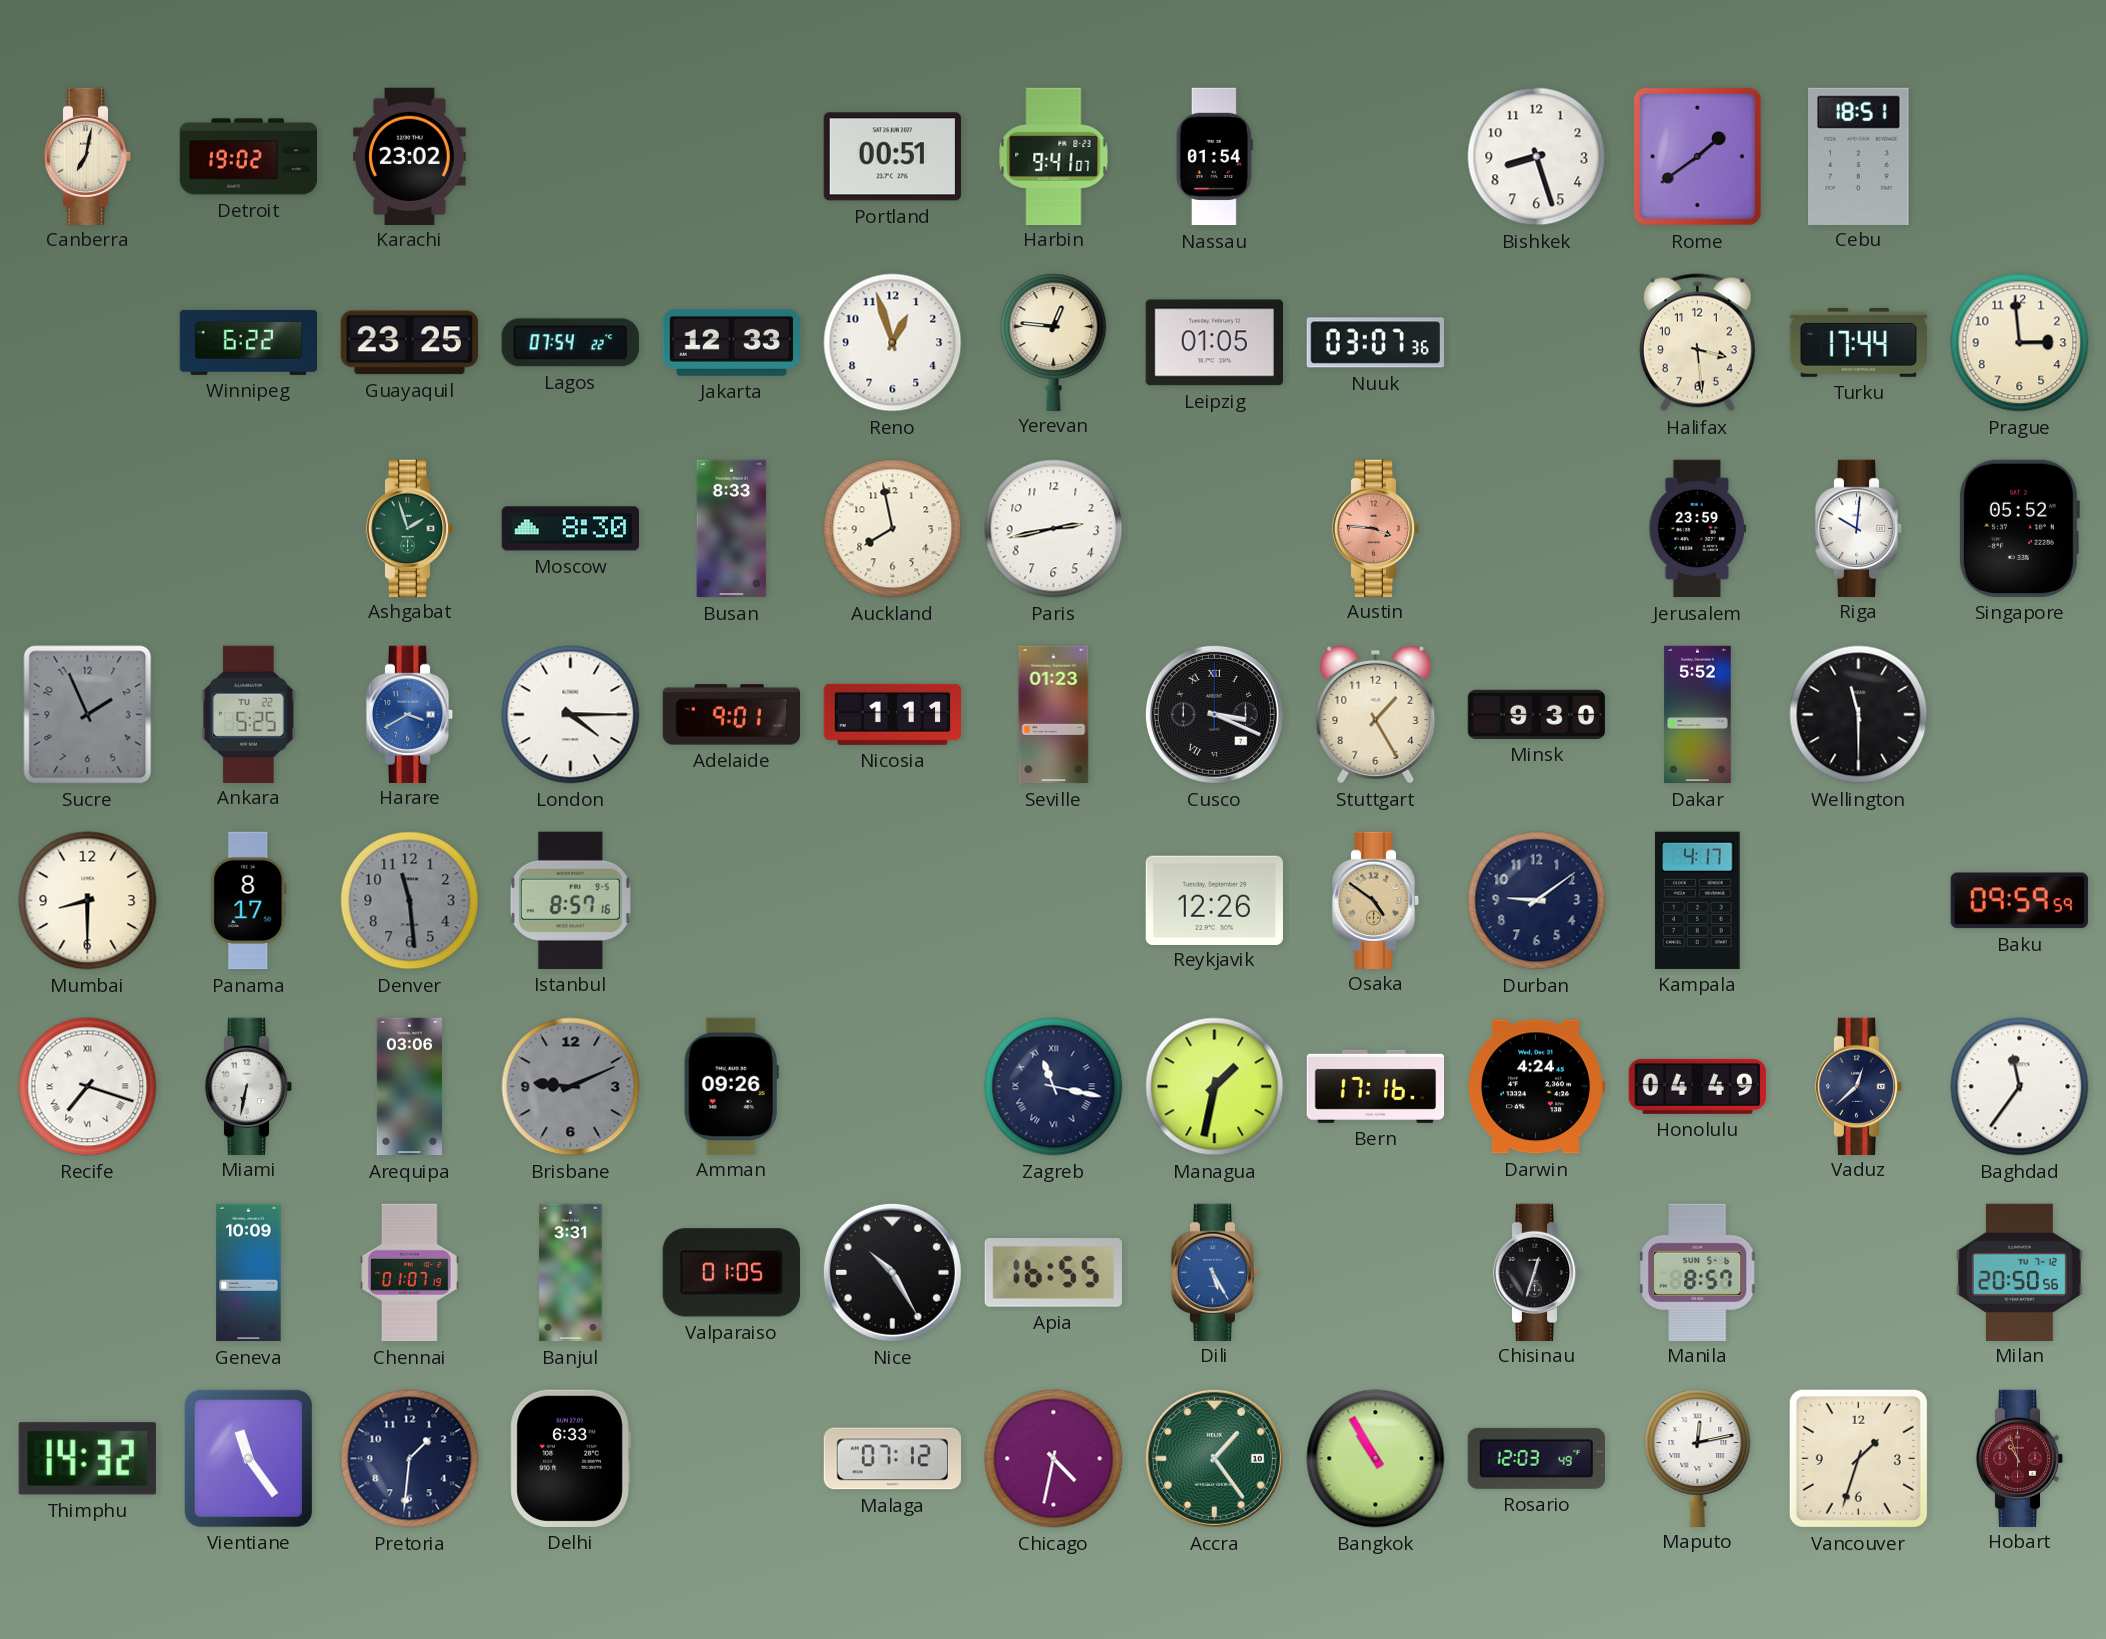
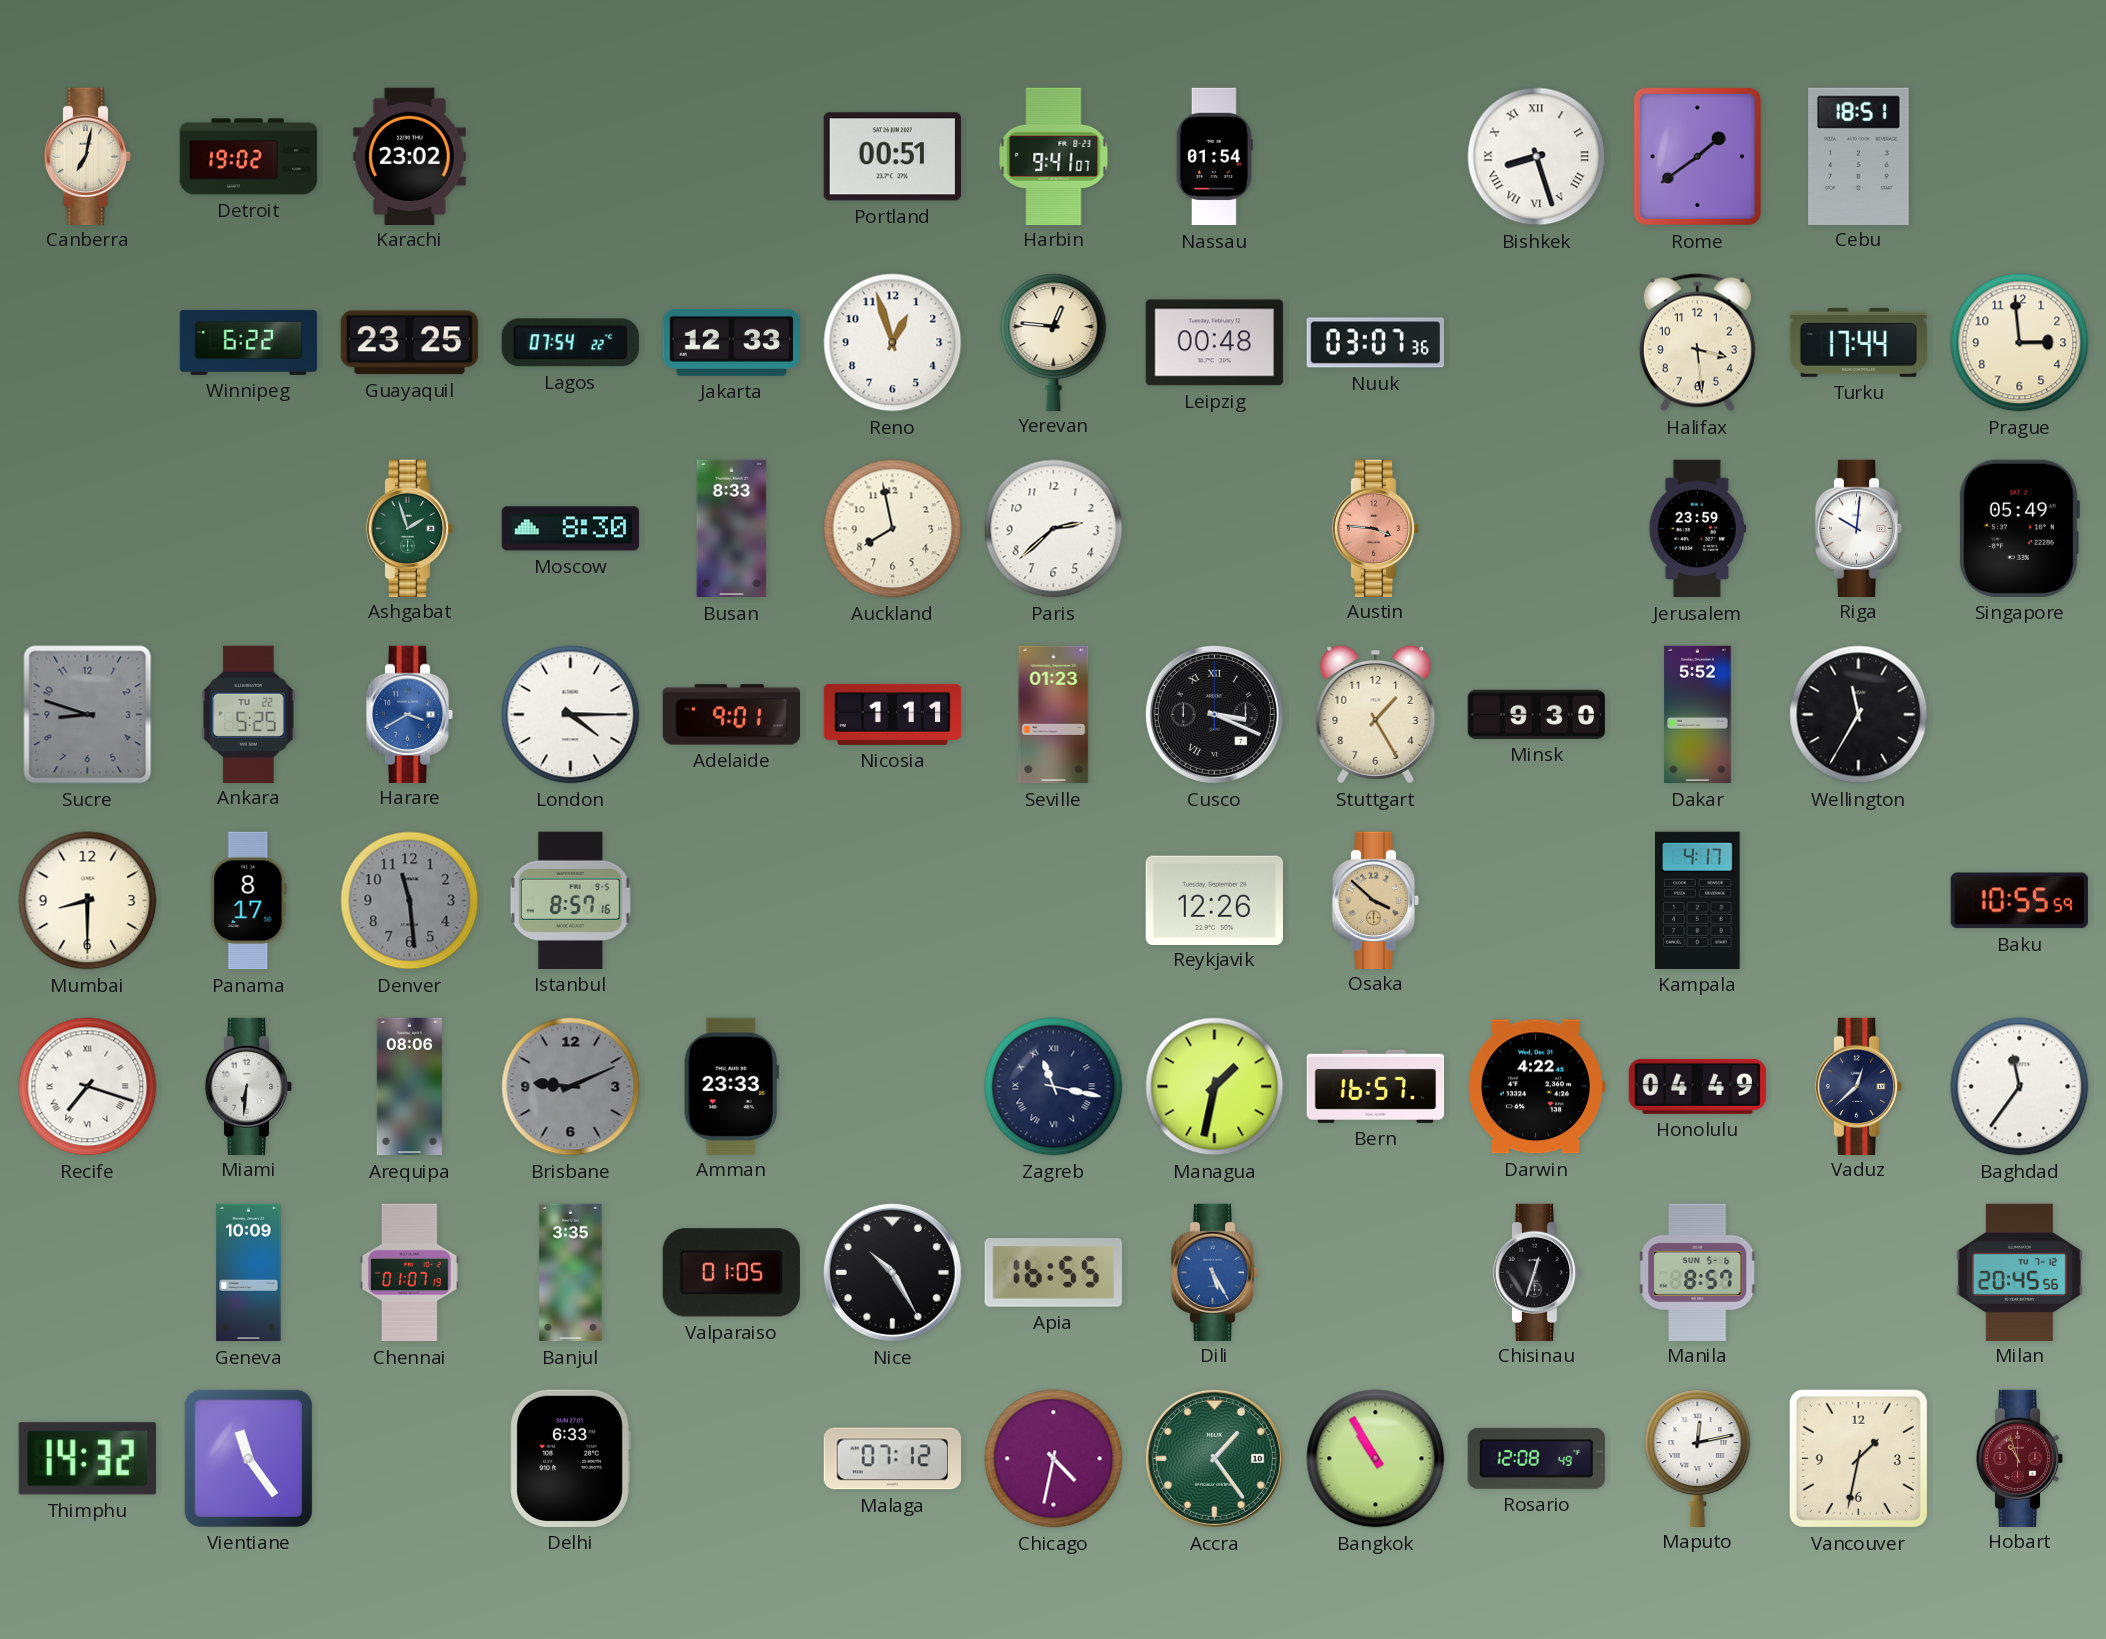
Bishkek numerals: Arabic -> Roman
Leipzig: 01:05 -> 00:48
Paris: 2:43 -> 2:38
Singapore: 05:52 -> 05:49
Sucre: 1:56 -> 8:48
Wellington: 11:30 -> 11:35
Osaka: 4:51 -> 3:52
Durban: 9:09 -> none
Baku: 09:59 -> 10:55
Miami: 6:32 -> 6:31
Arequipa: 03:06 -> 08:06
Amman: 09:26 -> 23:33
Bern: 17:16 -> 16:57
Darwin: 4:24 -> 4:22
Banjul: 3:31 -> 3:35
Milan: 20:50 -> 20:45
Pretoria: 1:31 -> none
Rosario: 12:03 -> 12:08
Vancouver: 1:33 -> 1:32
